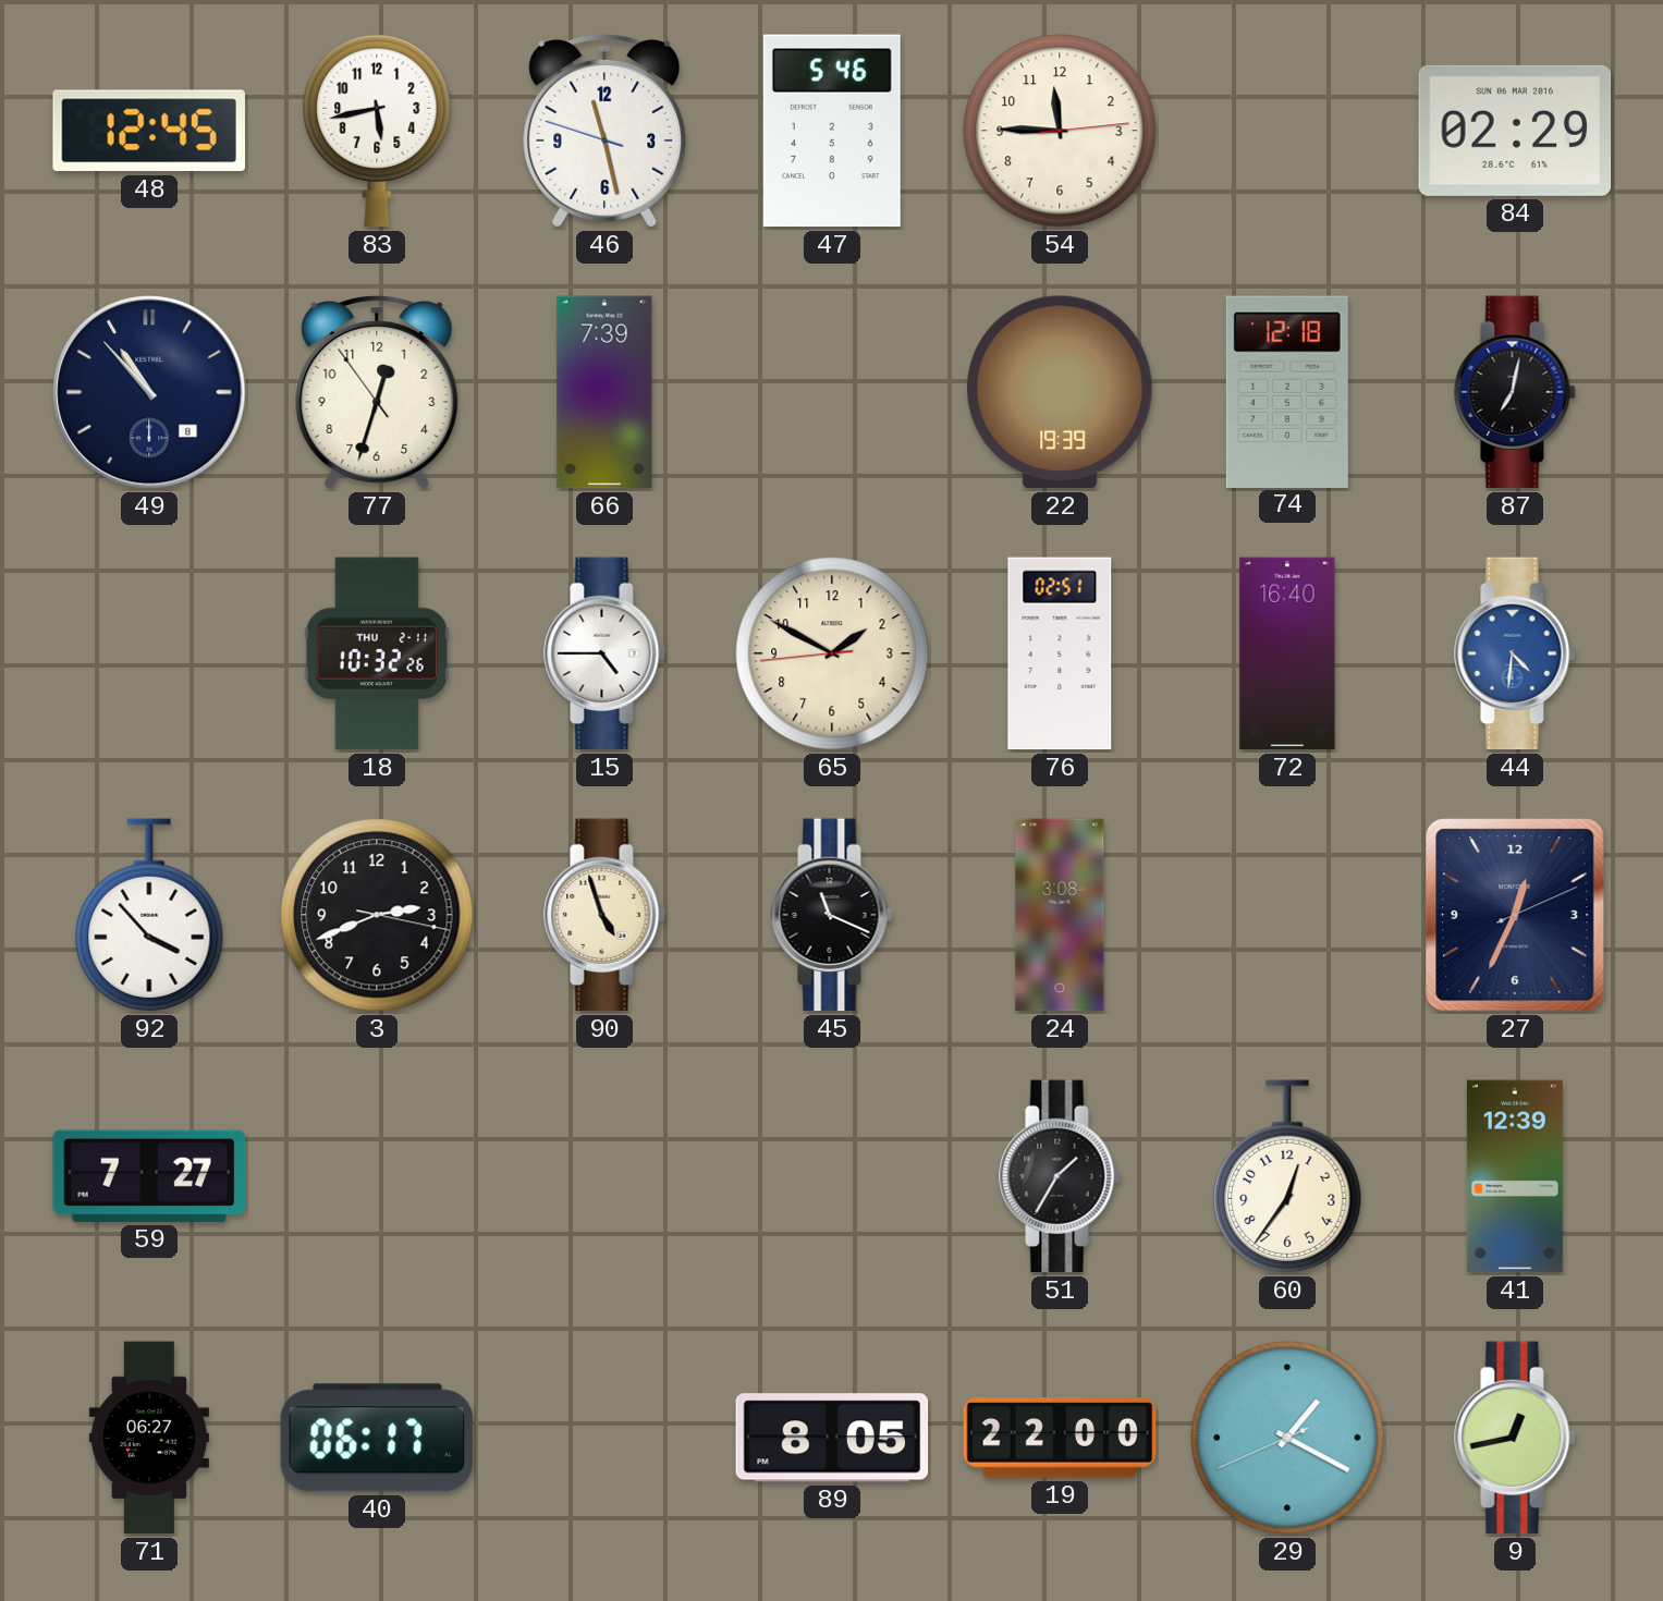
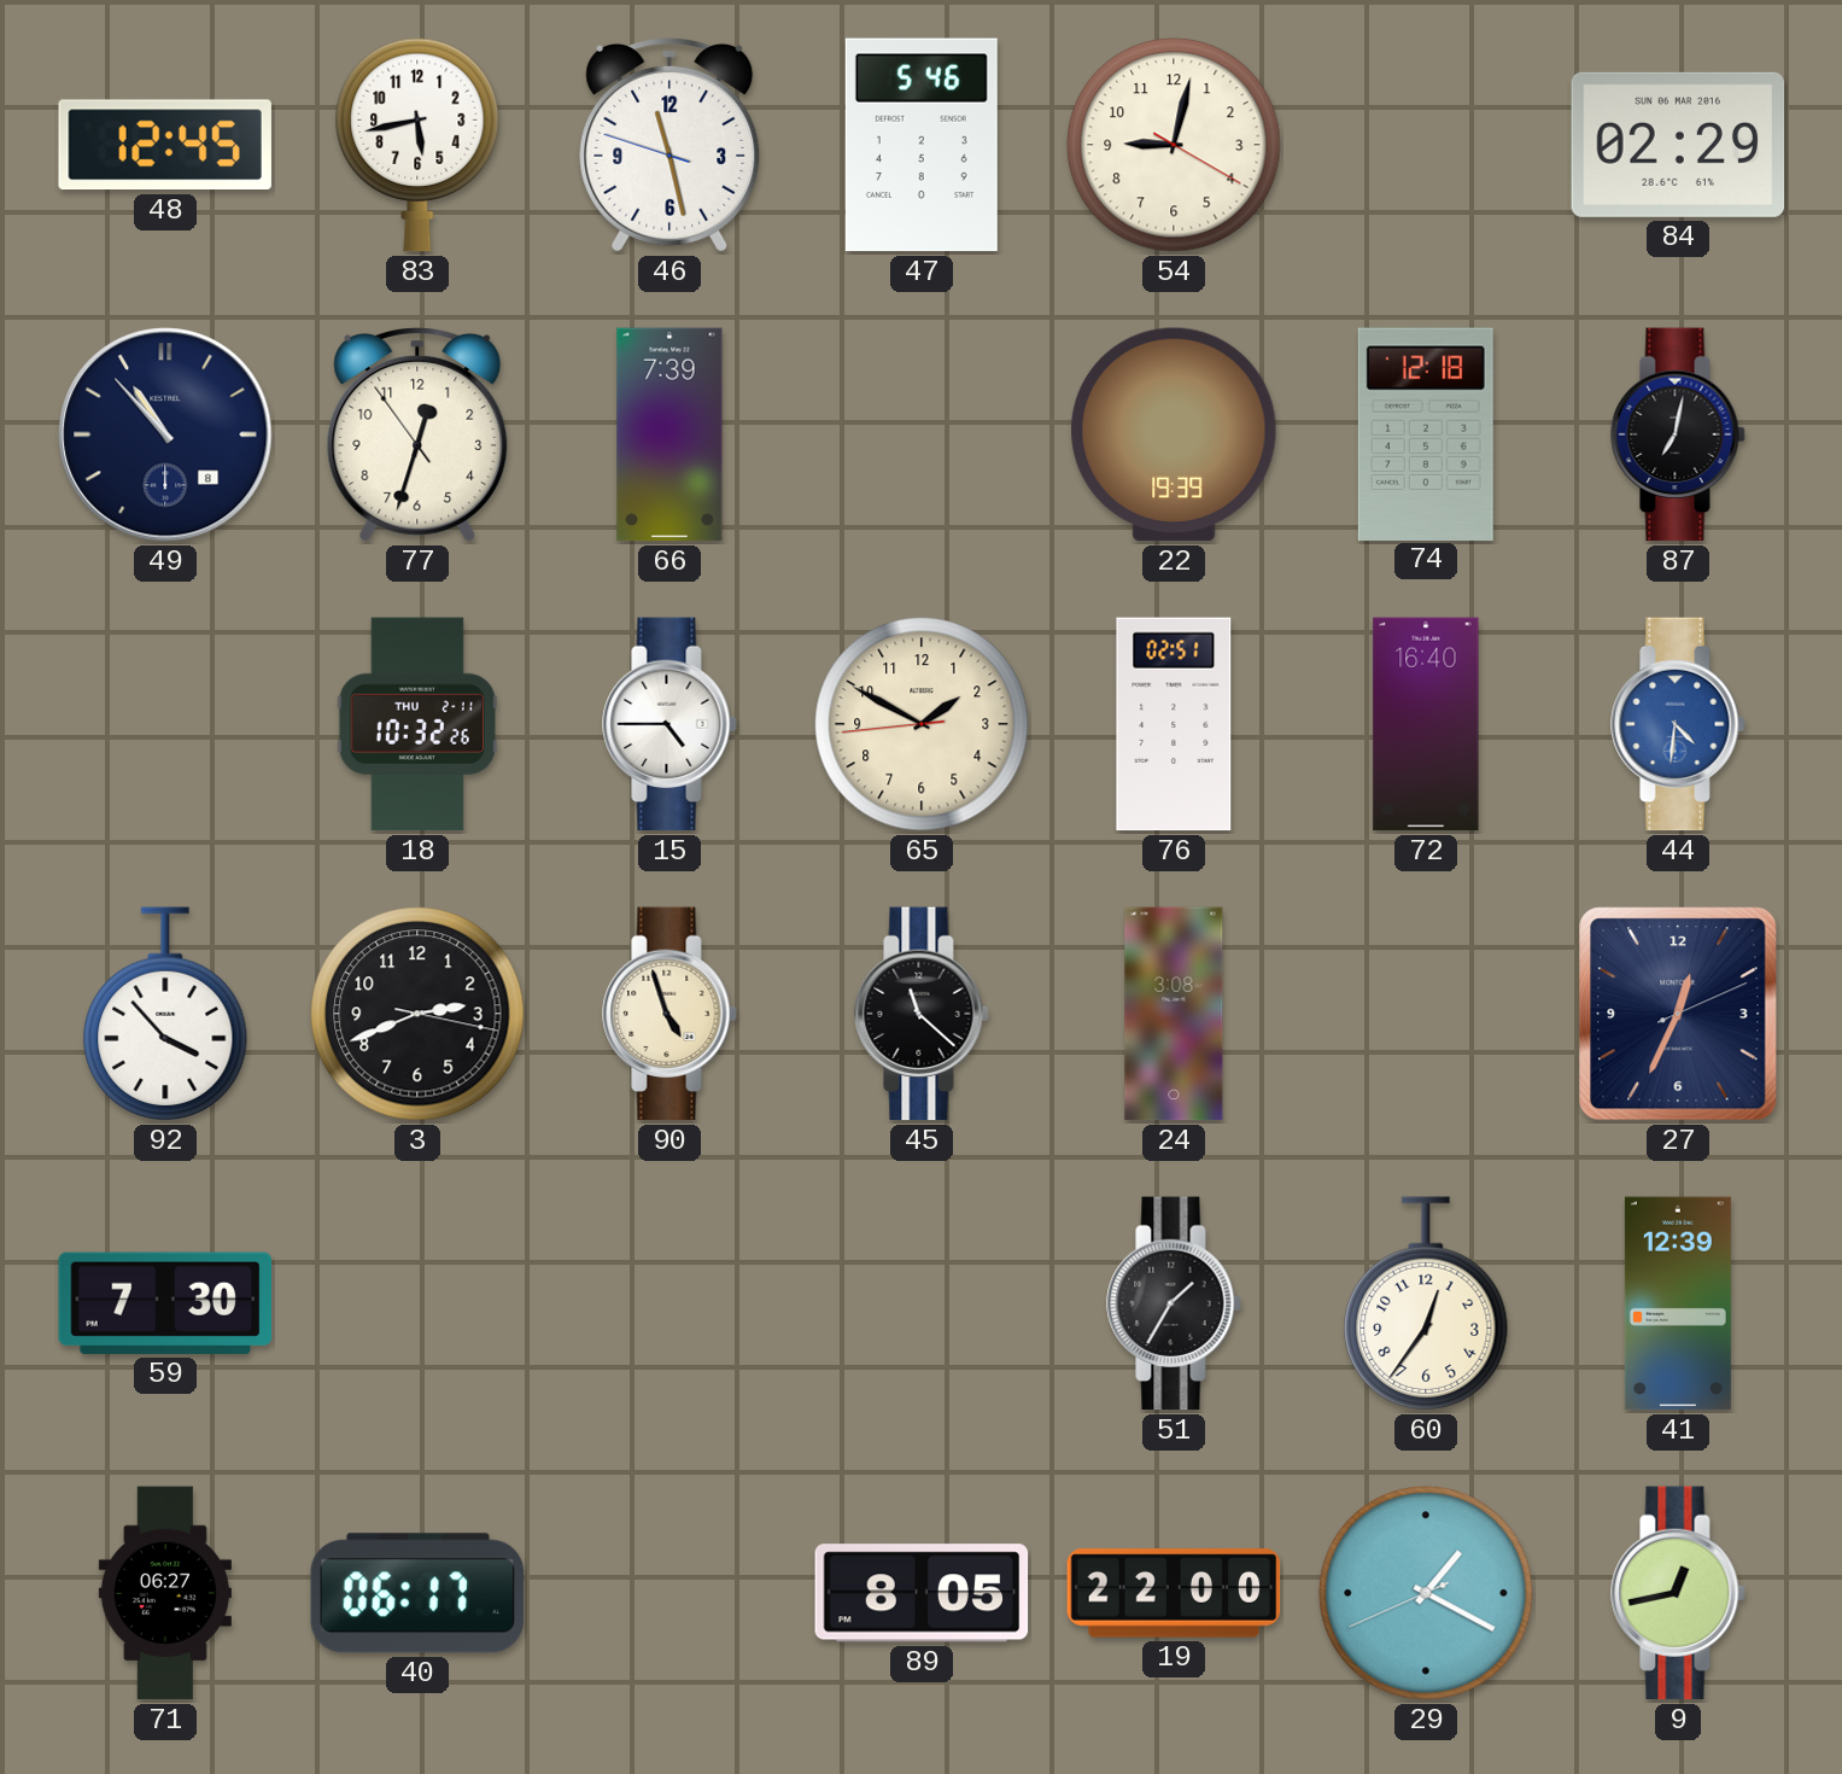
54: 11:45 -> 9:02
45: 11:19 -> 11:22
59: 7:27 -> 7:30
